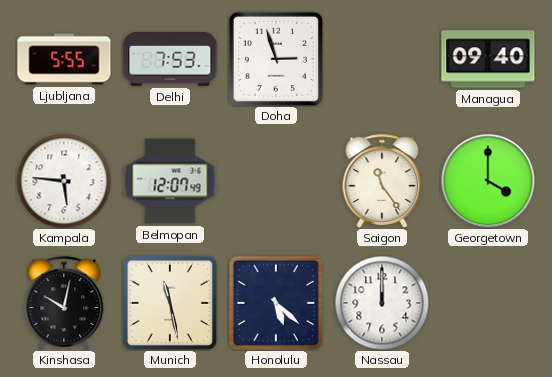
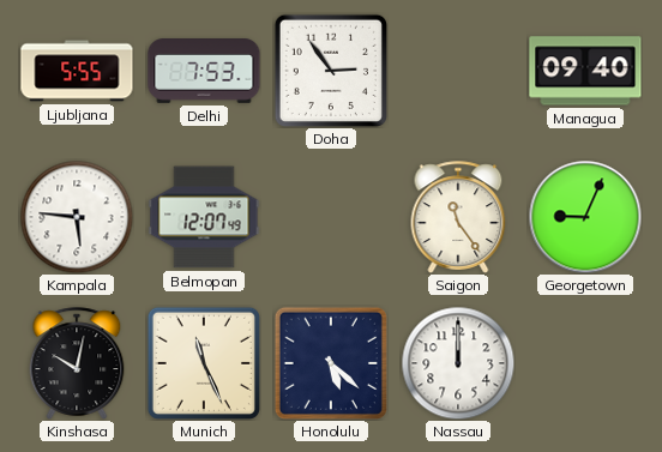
Doha: 2:57 -> 2:54
Georgetown: 4:00 -> 9:04
Munich: 11:28 -> 11:26
